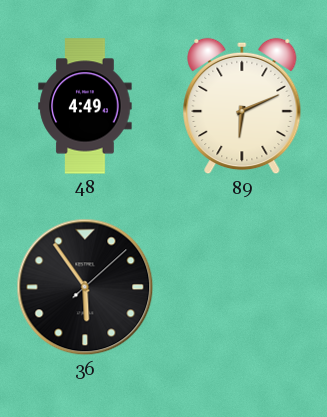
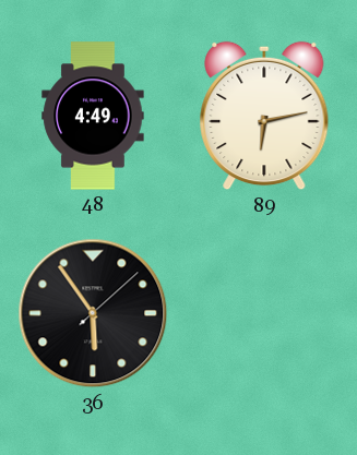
89: 6:11 -> 6:13
